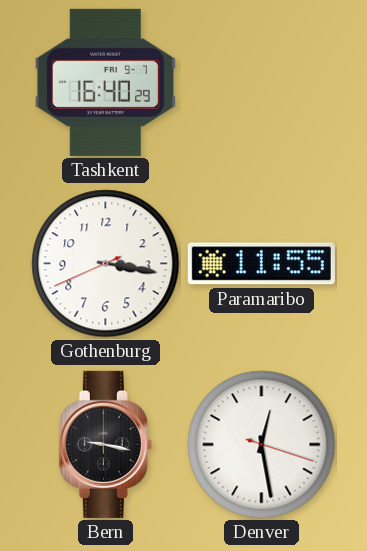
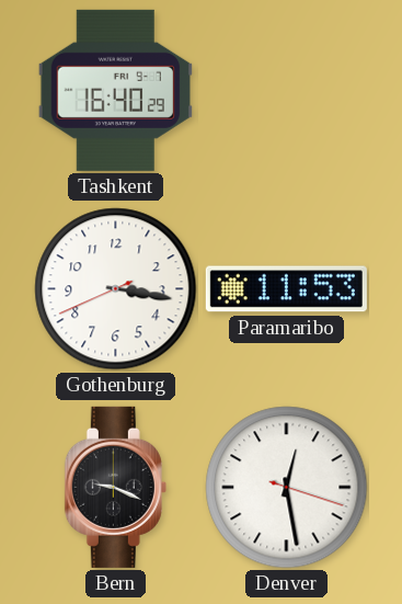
Paramaribo: 11:55 -> 11:53
Bern: 9:17 -> 9:19
